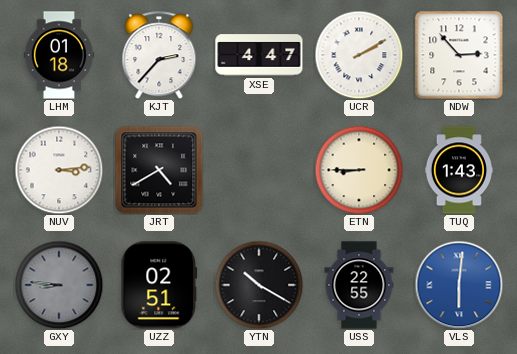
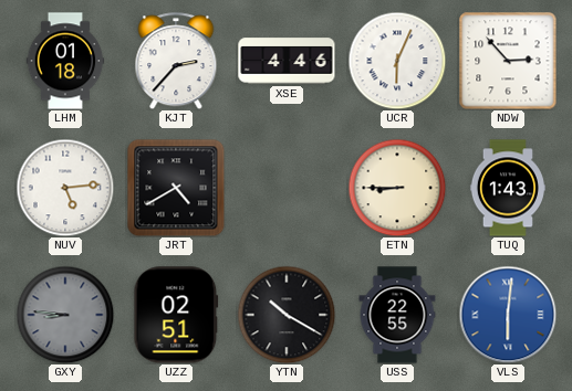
XSE: 4:47 -> 4:46
UCR: 2:10 -> 6:04
NUV: 3:14 -> 5:14
